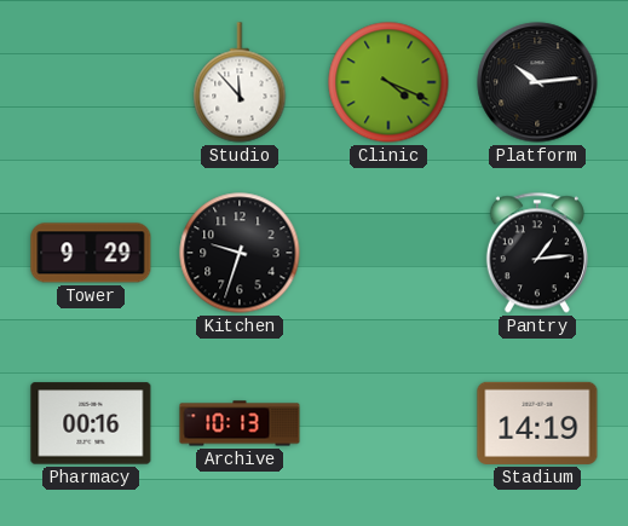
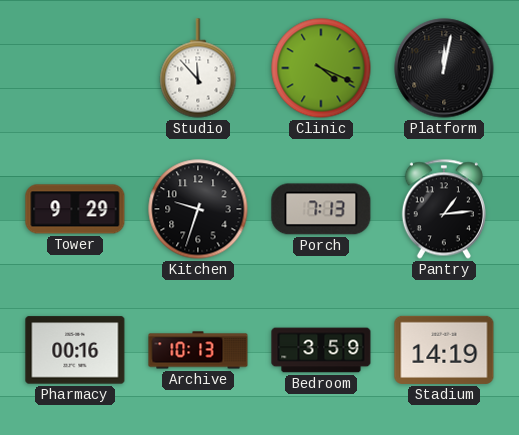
Platform: 10:14 -> 12:02
Porch: none -> 7:13
Bedroom: none -> 3:59
